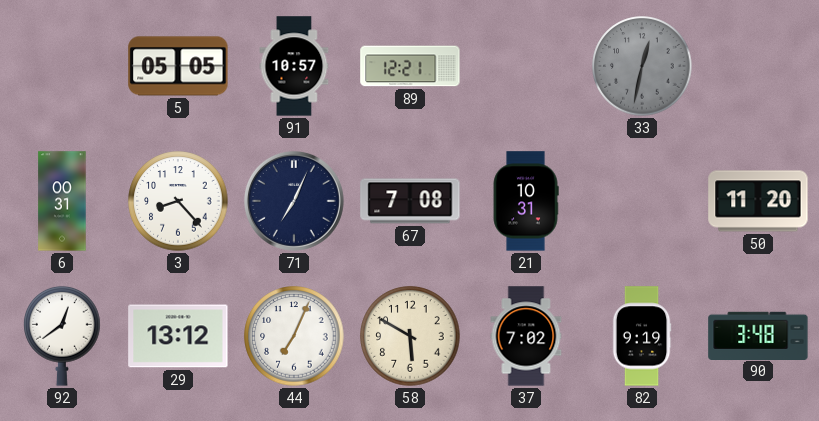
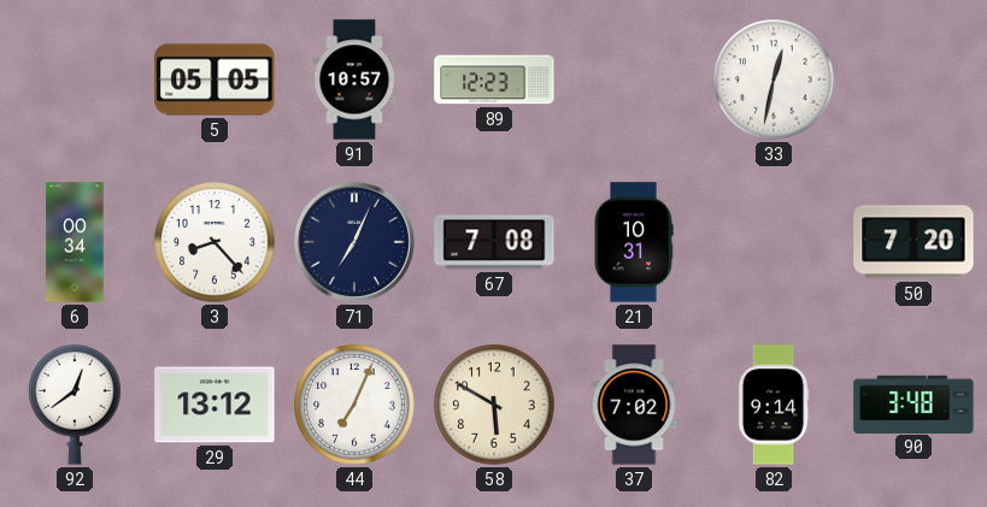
89: 12:21 -> 12:23
33 dial: grey -> white
6: 00:31 -> 00:34
50: 11:20 -> 7:20
82: 9:19 -> 9:14
